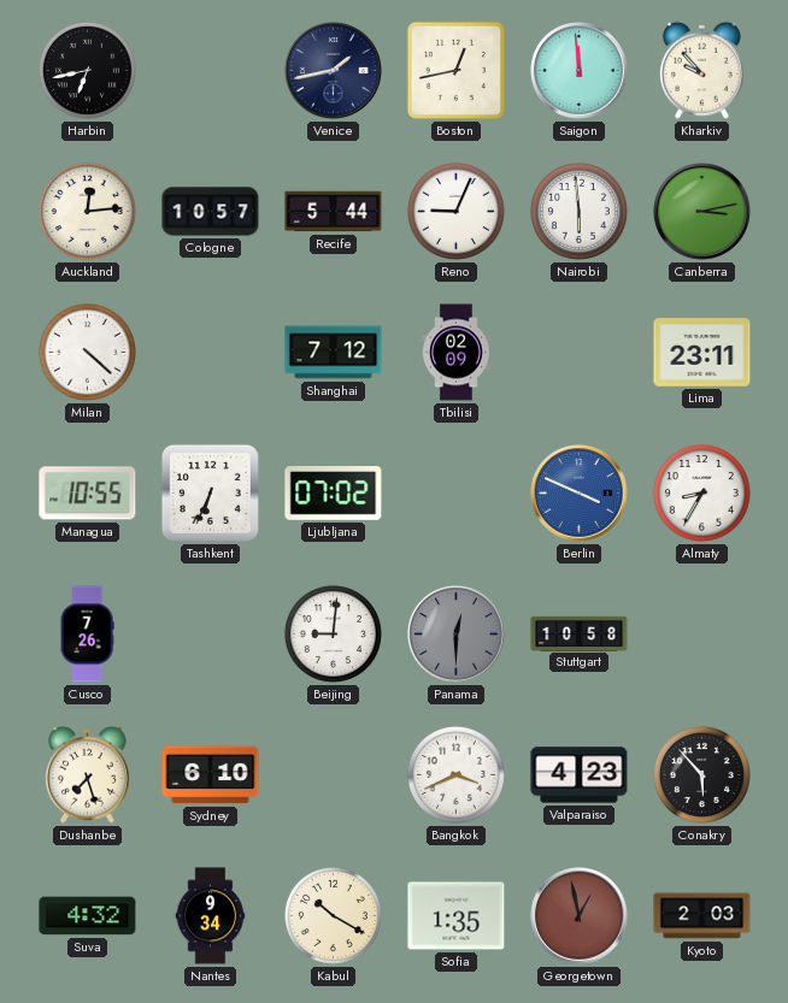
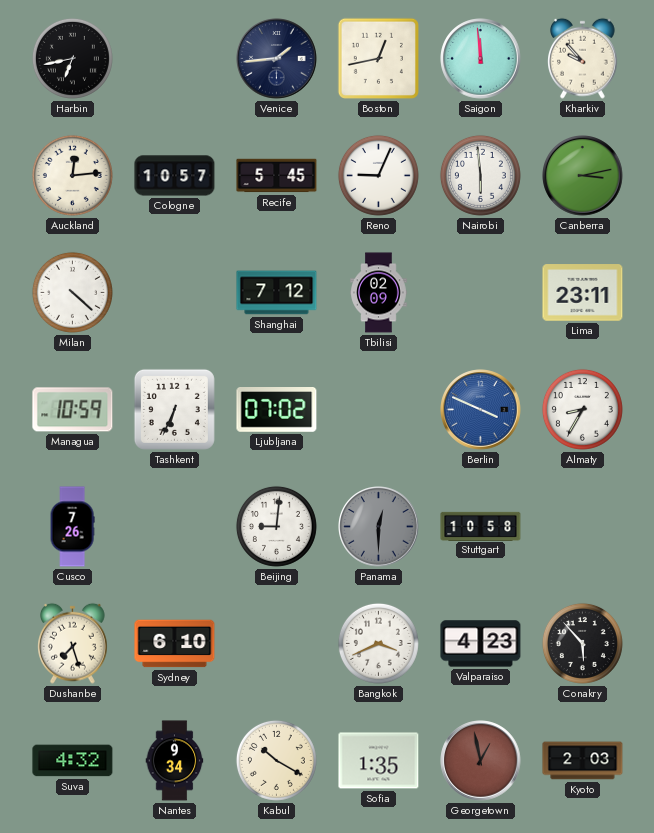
Venice: 1:43 -> 1:44
Recife: 5:44 -> 5:45
Managua: 10:55 -> 10:59
